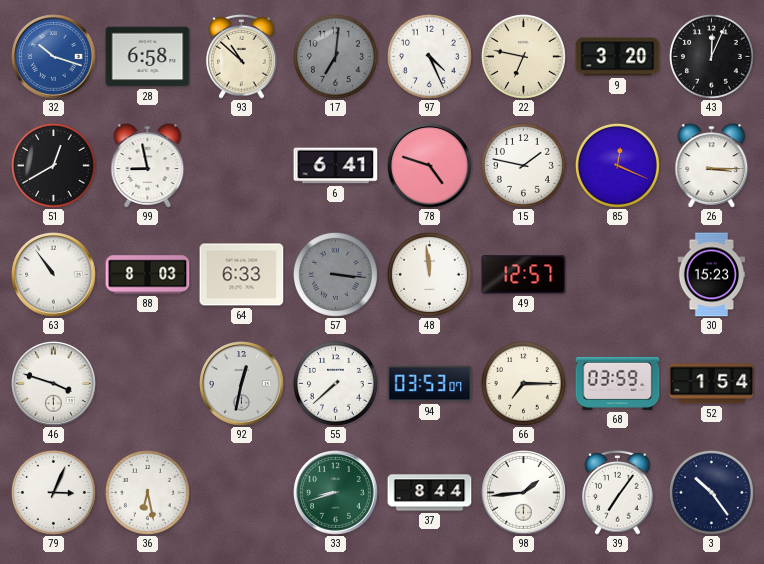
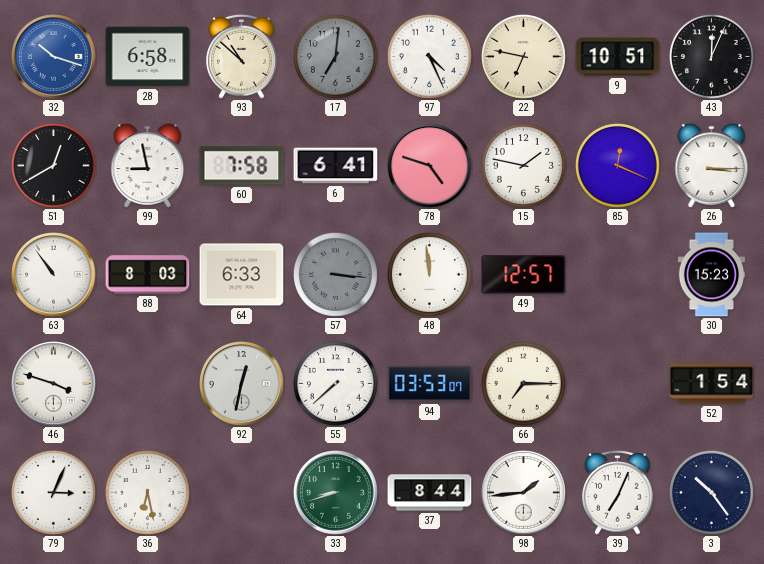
9: 3:20 -> 10:51
60: none -> 7:58
68: 03:59 -> none
39: 7:06 -> 7:04
